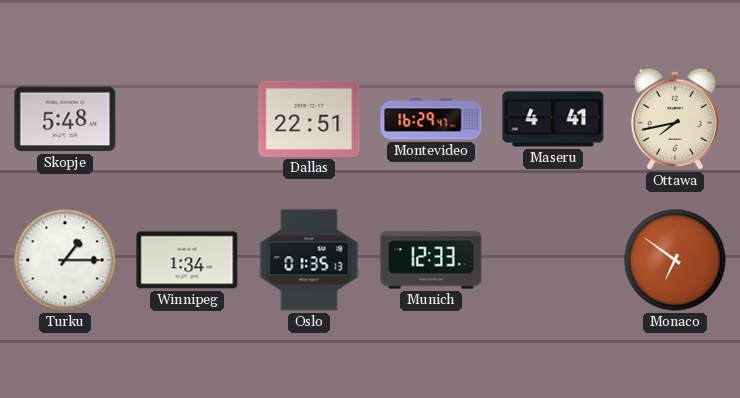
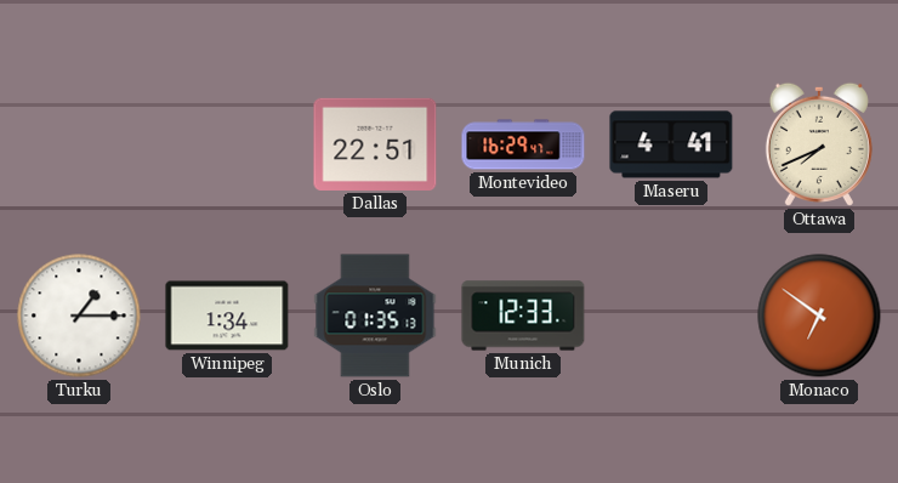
Skopje: 5:48 -> none
Ottawa: 7:43 -> 7:41
